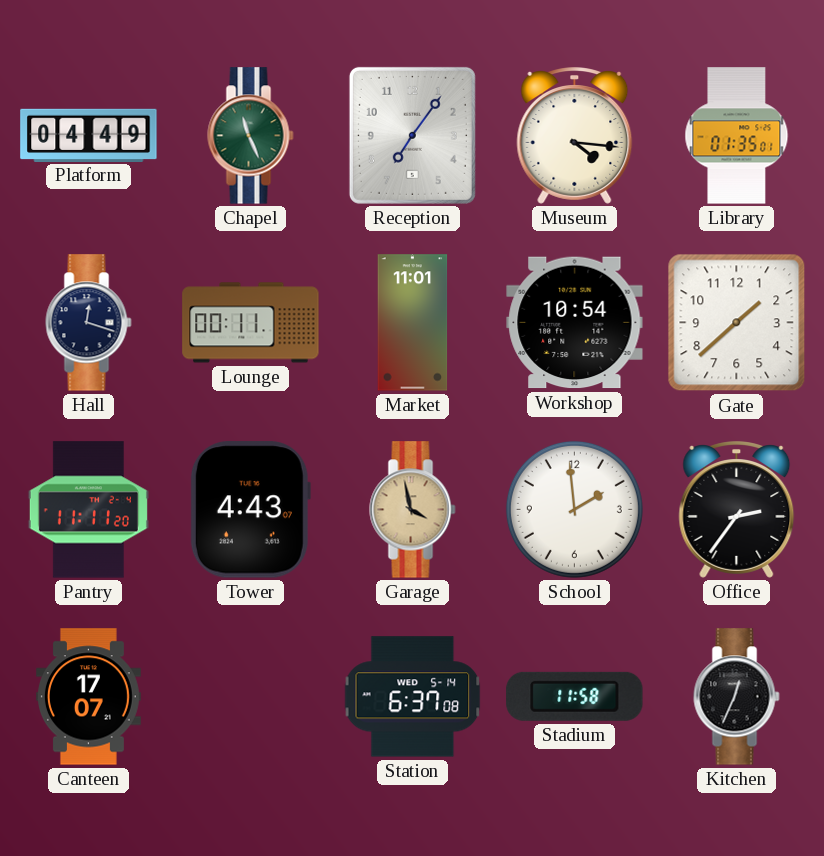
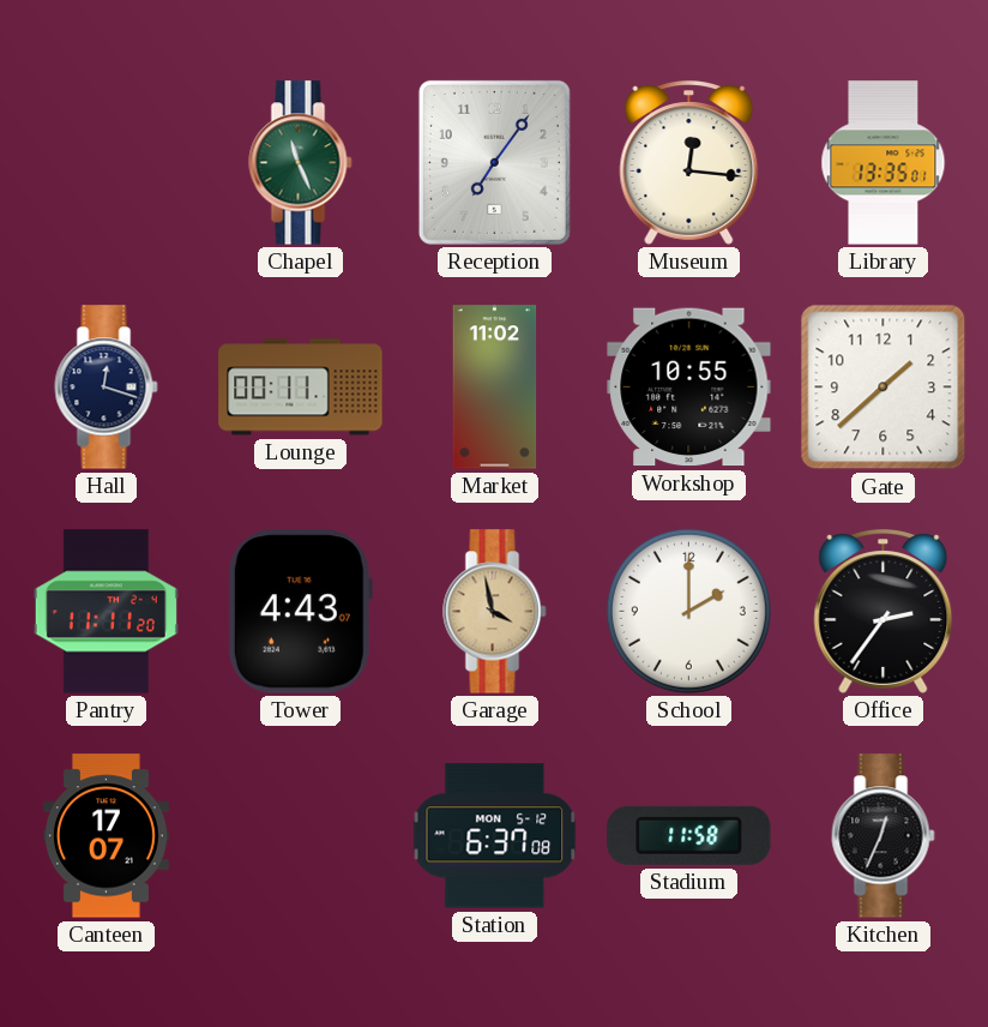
Platform: 04:49 -> none
Museum: 4:16 -> 12:16
Library: 01:35 -> 13:35
Market: 11:01 -> 11:02
Workshop: 10:54 -> 10:55
School: 1:59 -> 2:00
Station date: WED 5-14 -> MON 5-12
